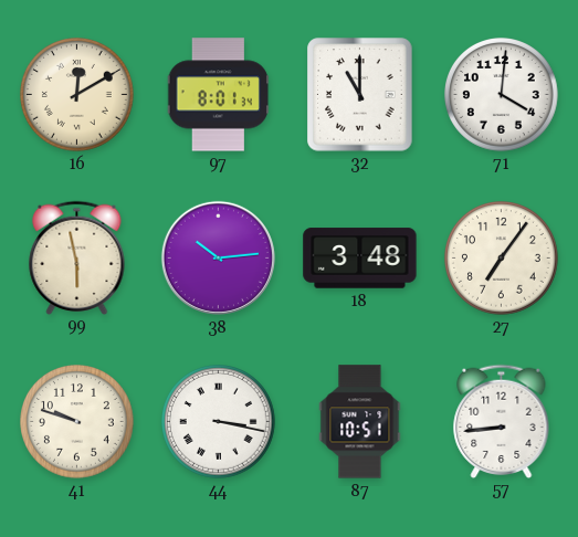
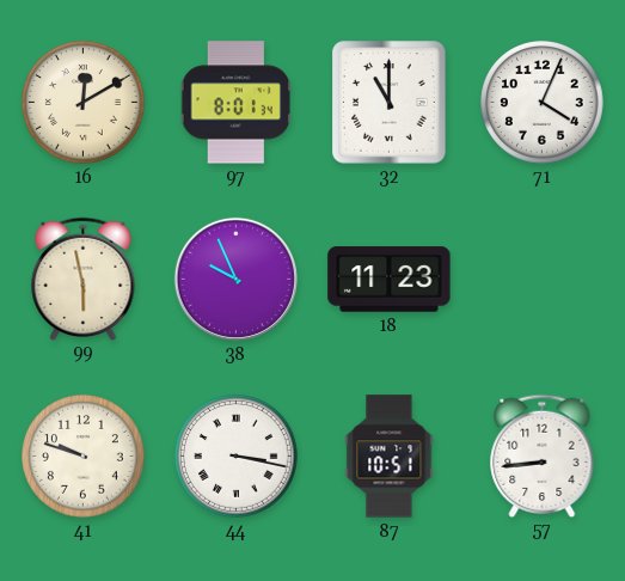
71: 4:01 -> 4:04
38: 10:14 -> 9:56
18: 3:48 -> 11:23
27: 7:06 -> none
